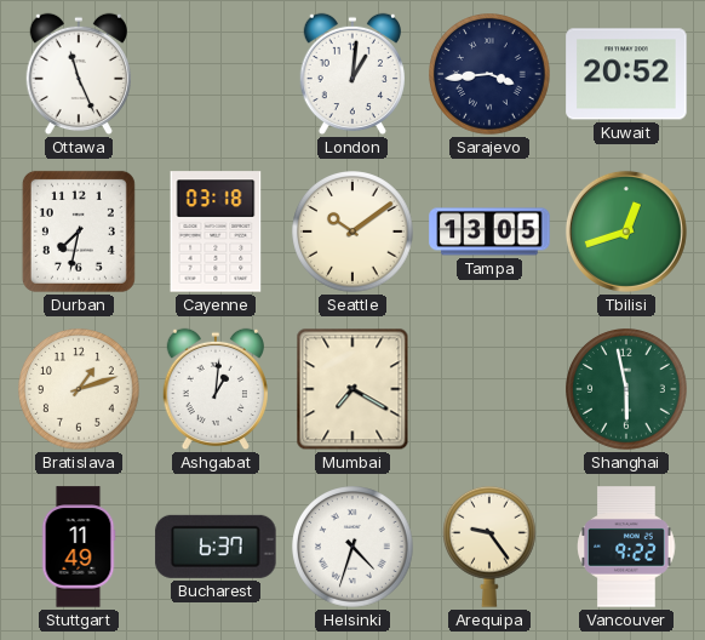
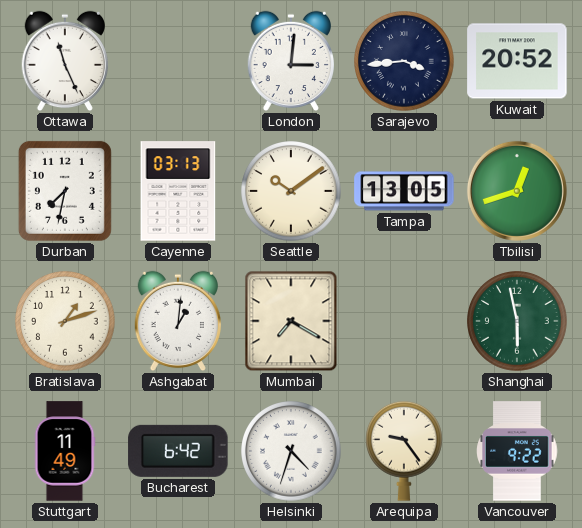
London: 1:01 -> 3:01
Cayenne: 03:18 -> 03:13
Bucharest: 6:37 -> 6:42
